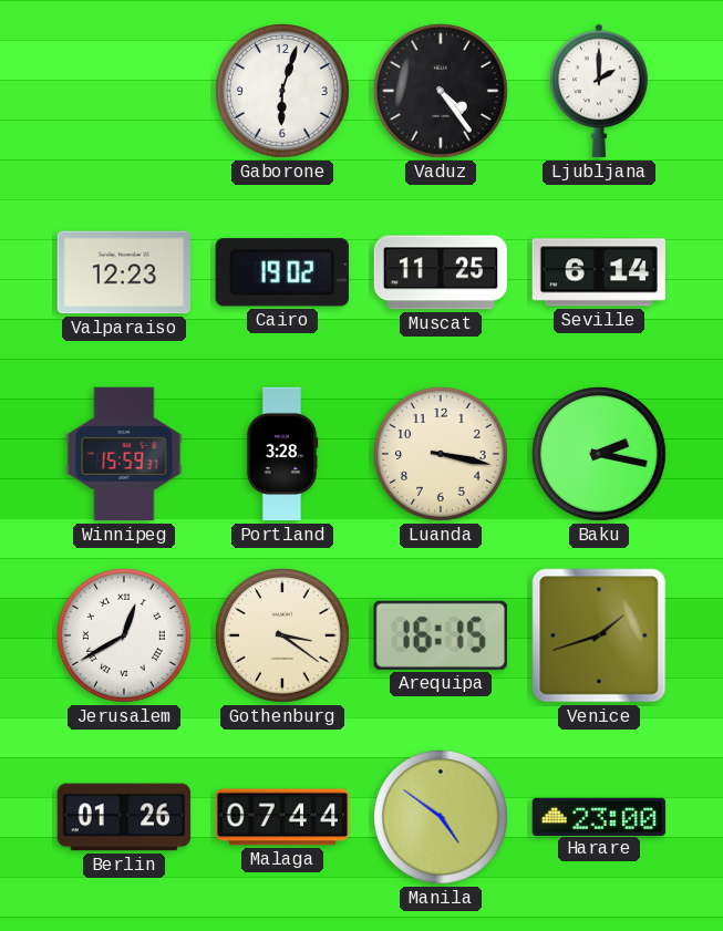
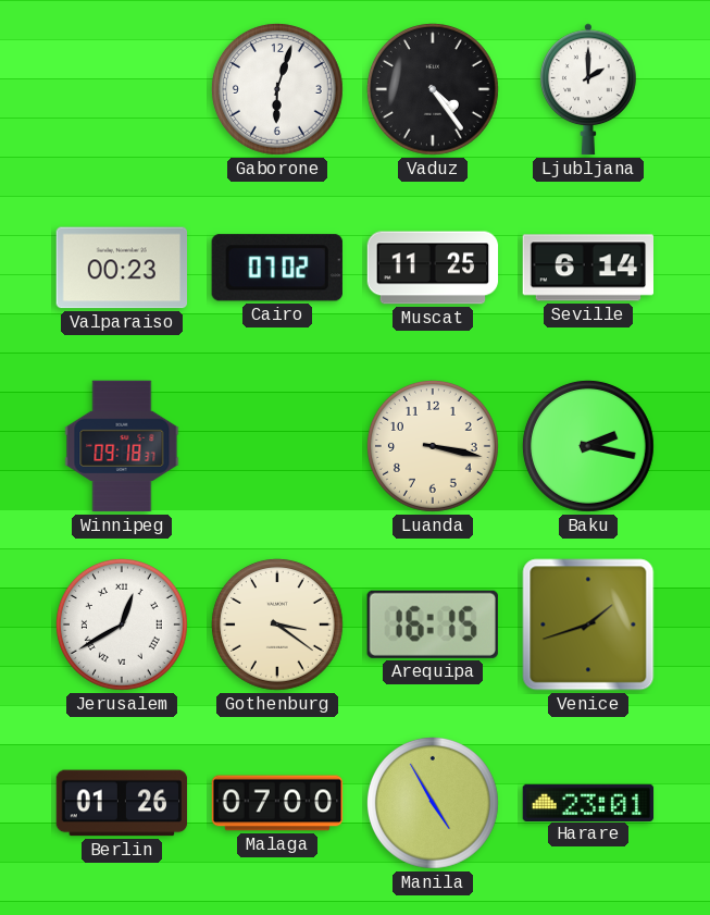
Valparaiso: 12:23 -> 00:23
Cairo: 19:02 -> 07:02
Winnipeg: 15:59 -> 09:18
Portland: 3:28 -> none
Malaga: 07:44 -> 07:00
Manila: 4:51 -> 4:55
Harare: 23:00 -> 23:01
